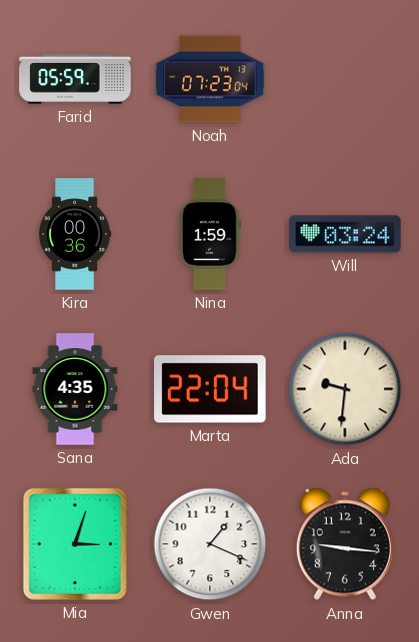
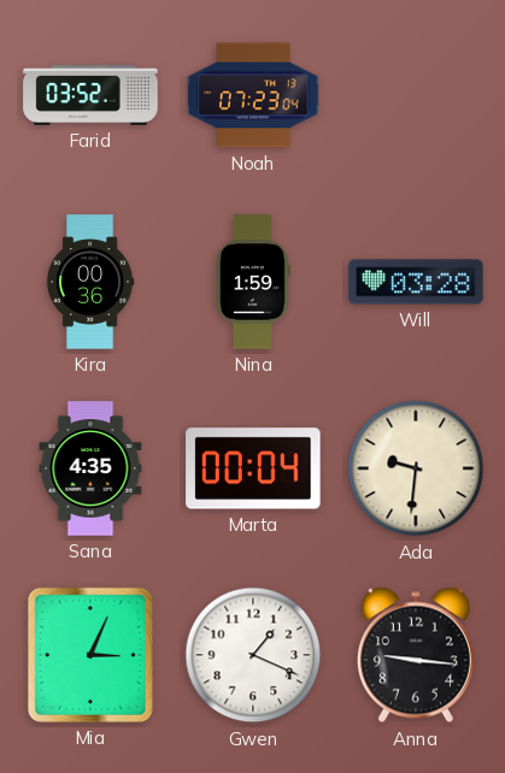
Farid: 05:59 -> 03:52
Will: 03:24 -> 03:28
Marta: 22:04 -> 00:04
Mia: 3:03 -> 3:04
